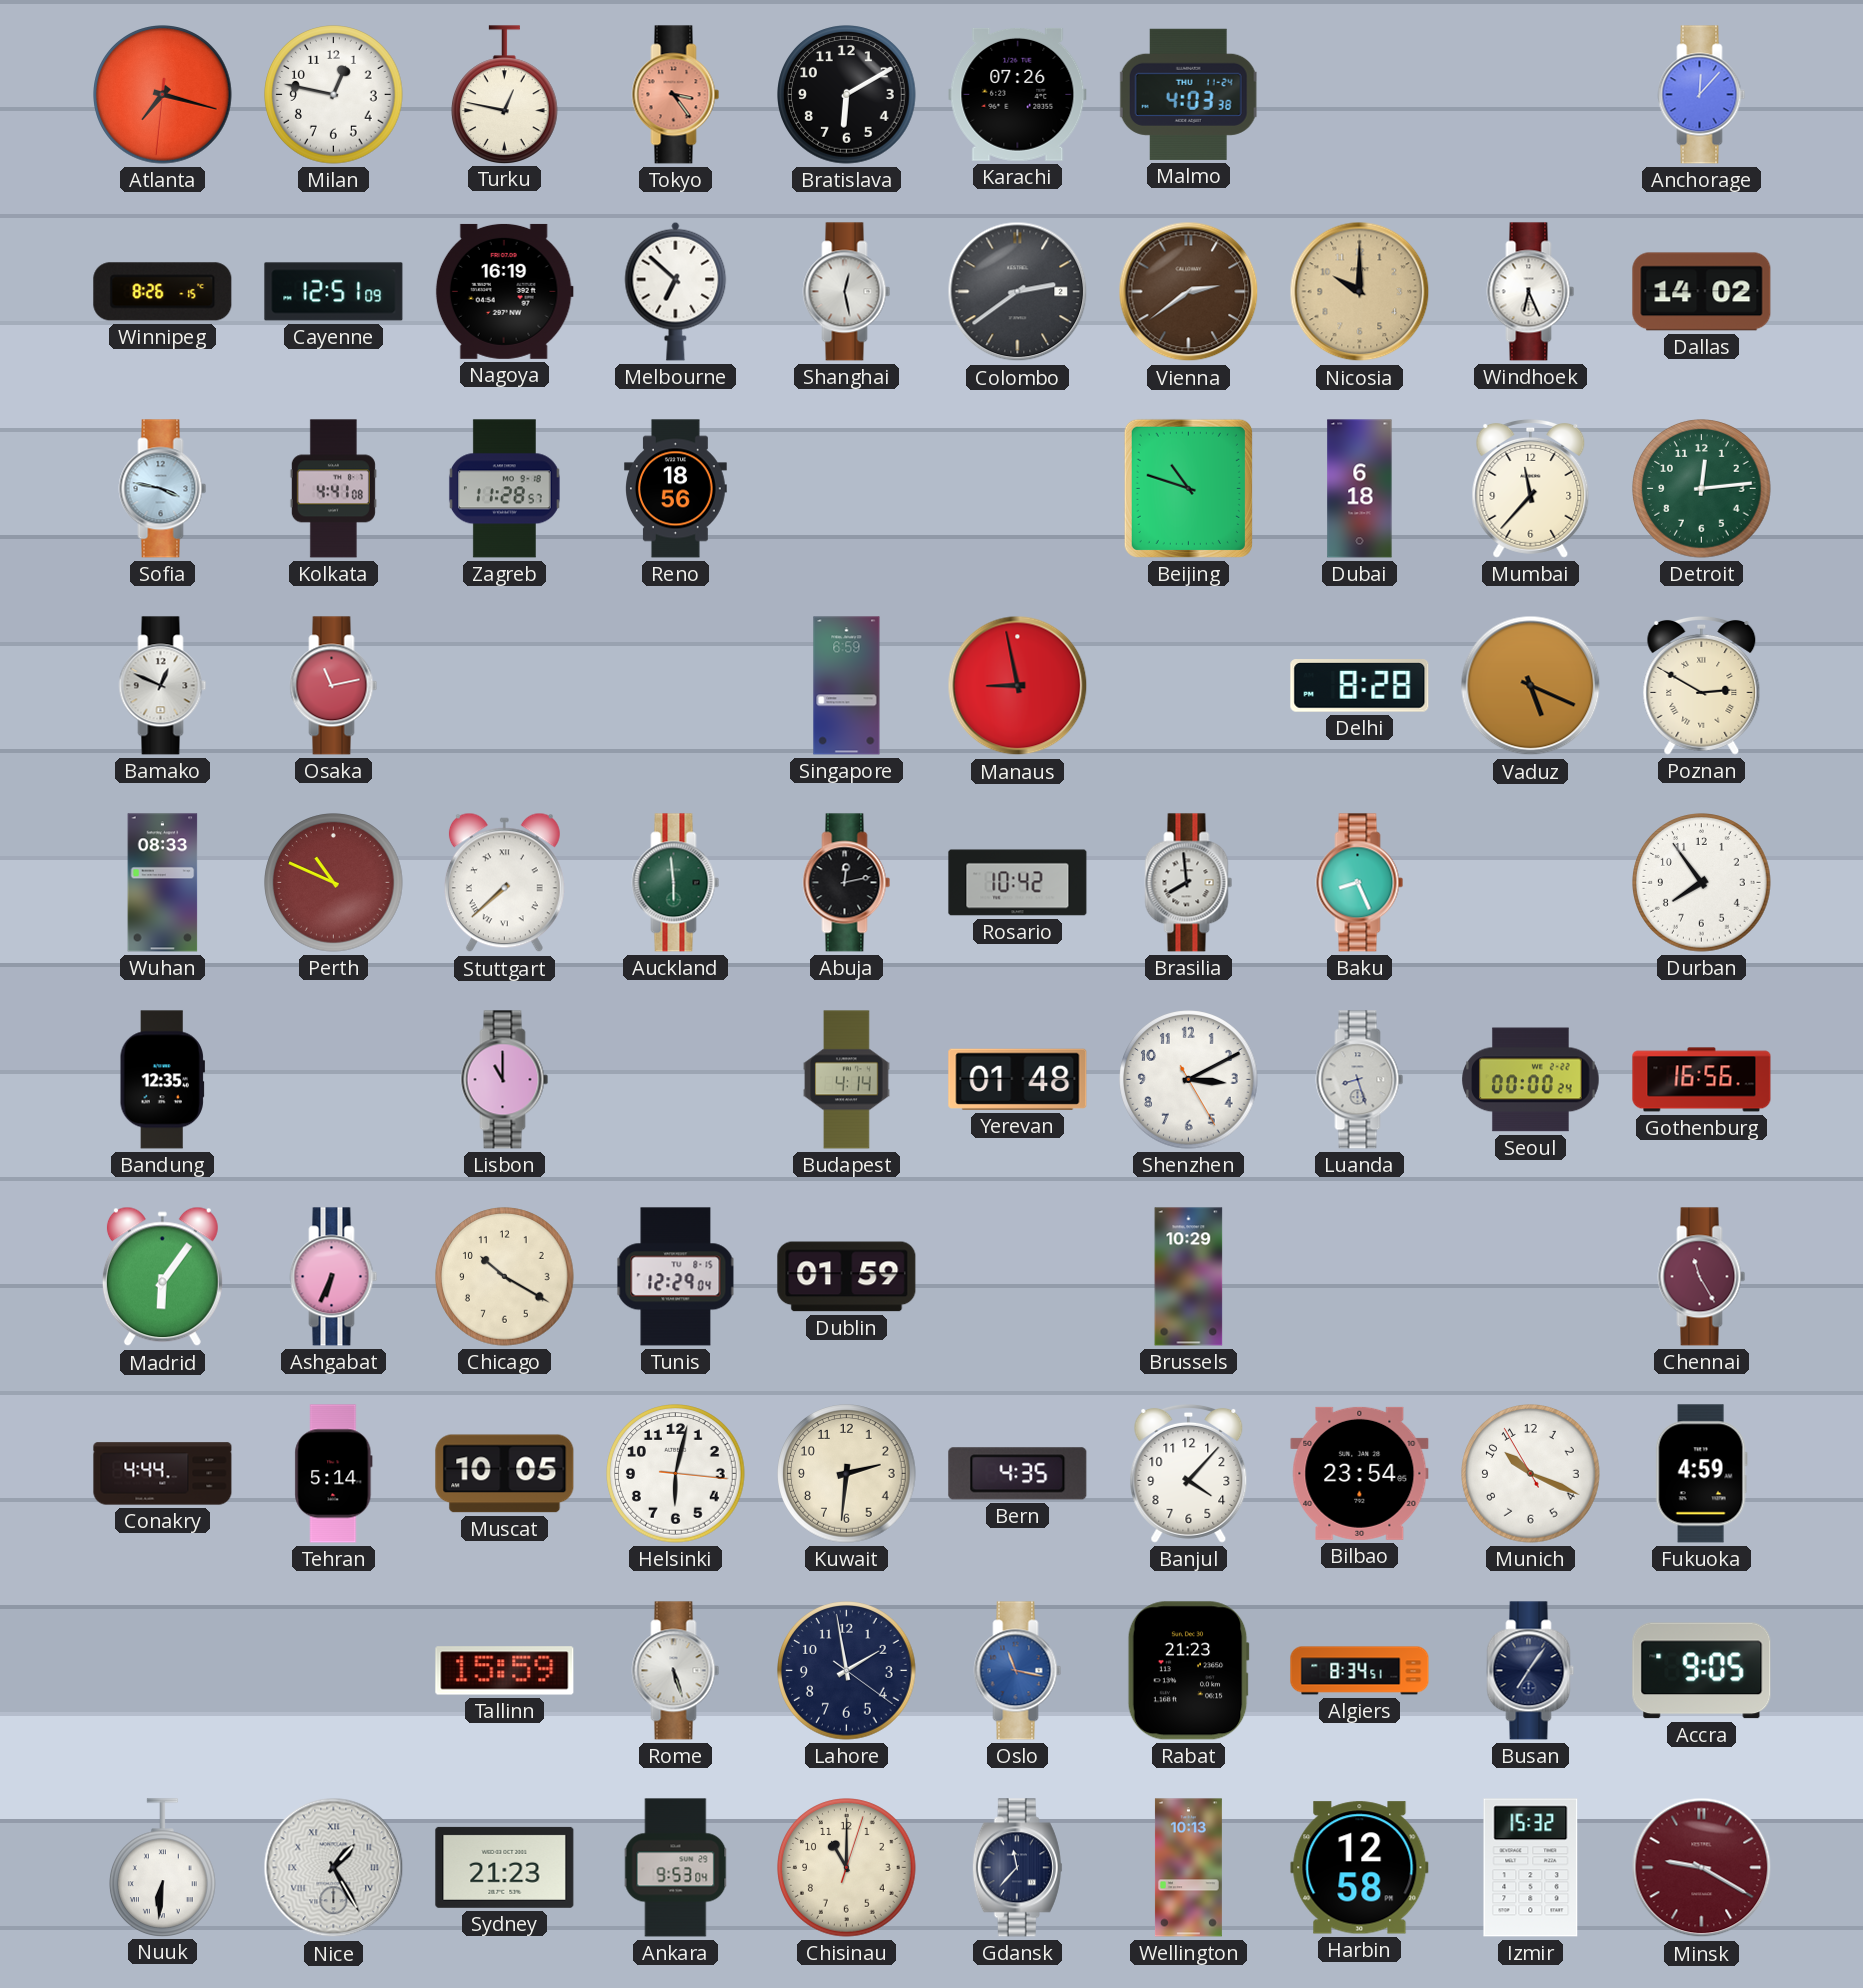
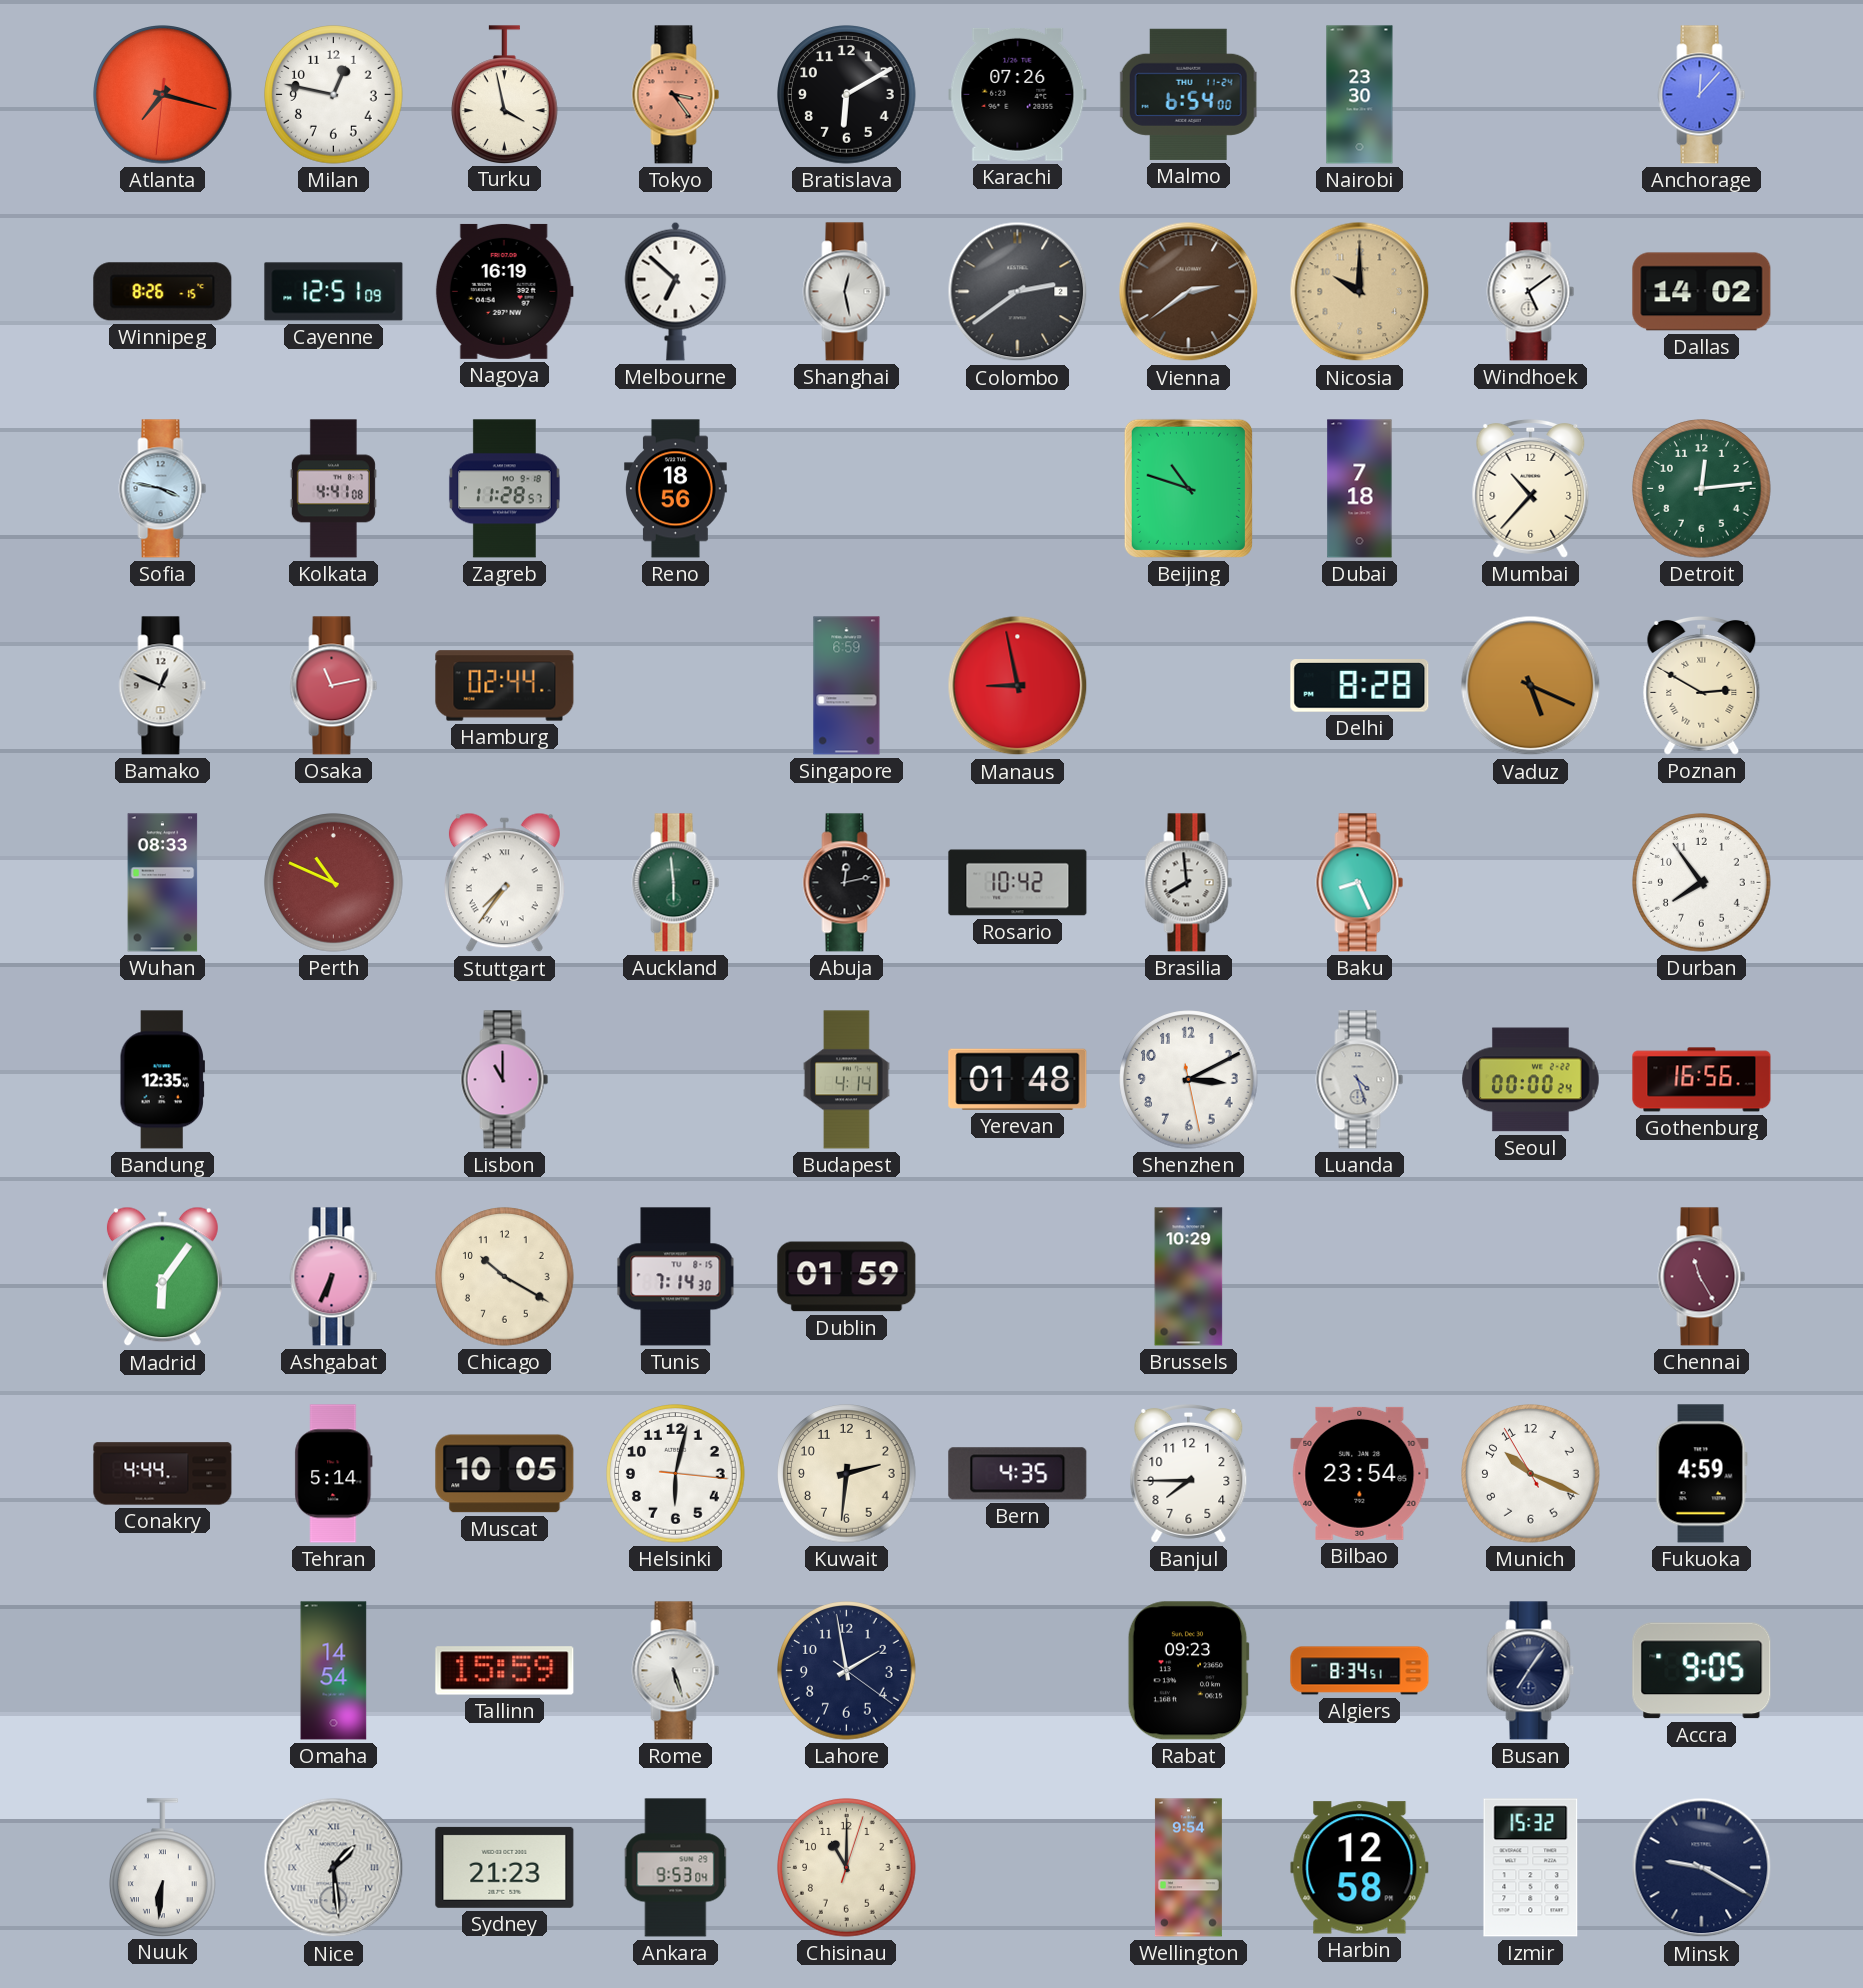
Turku: 12:47 -> 3:58
Malmo: 4:03 -> 6:54
Nairobi: none -> 23:30
Windhoek: 6:26 -> 5:09
Dubai: 6:18 -> 7:18
Mumbai: 11:37 -> 10:37
Hamburg: none -> 02:44
Stuttgart: 7:38 -> 7:36
Shenzhen: 3:10:25 -> 3:10:28
Luanda: 8:27 -> 4:27
Tunis: 12:29 -> 7:14
Banjul: 4:07 -> 7:45
Omaha: none -> 14:54
Oslo: 11:17 -> none
Rabat: 21:23 -> 09:23
Nice: 1:25 -> 1:29
Gdansk: 11:37 -> none
Wellington: 10:13 -> 9:54
Minsk dial: burgundy -> navy
